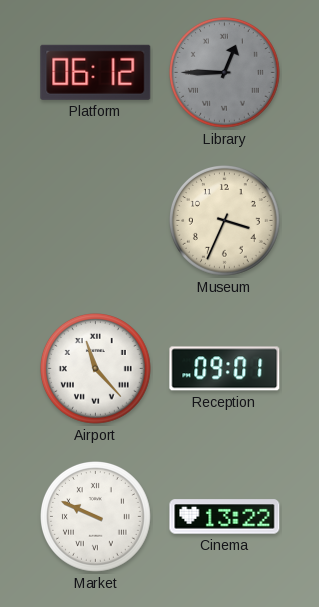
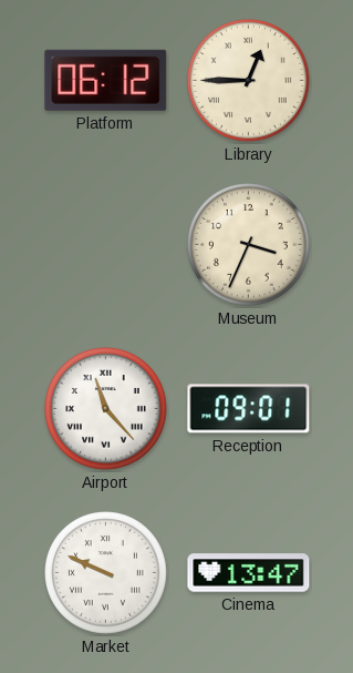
Library dial: grey -> cream
Cinema: 13:22 -> 13:47
